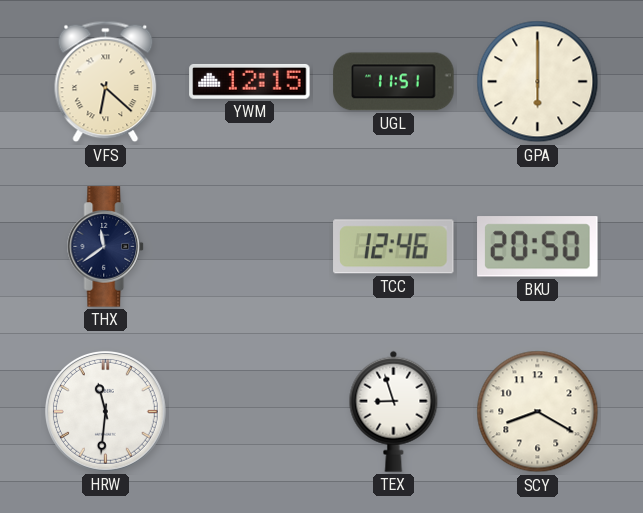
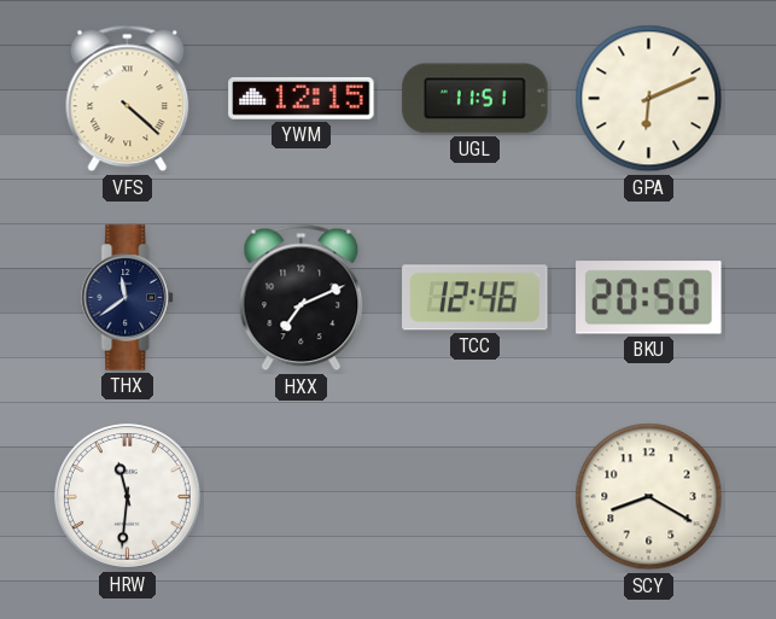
VFS: 6:22 -> 4:22
GPA: 6:00 -> 6:11
HXX: none -> 7:11
TEX: 8:57 -> none
